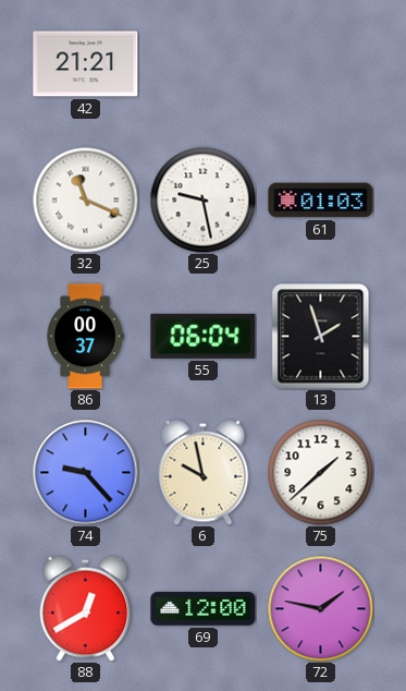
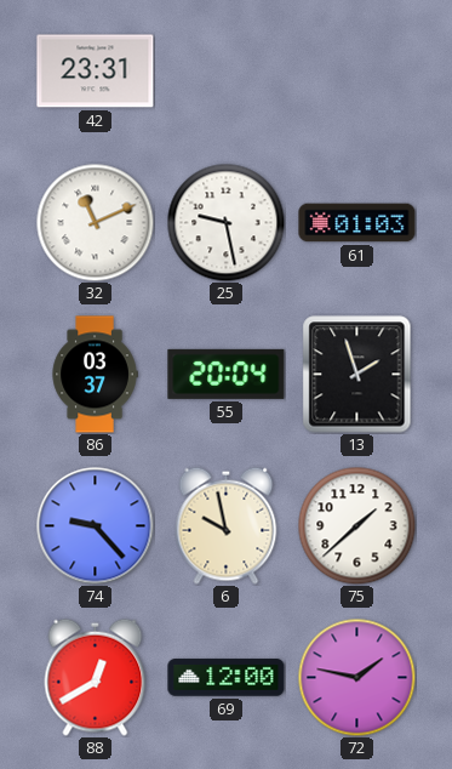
42: 21:21 -> 23:31
32: 11:19 -> 11:11
86: 00:37 -> 03:37
55: 06:04 -> 20:04
